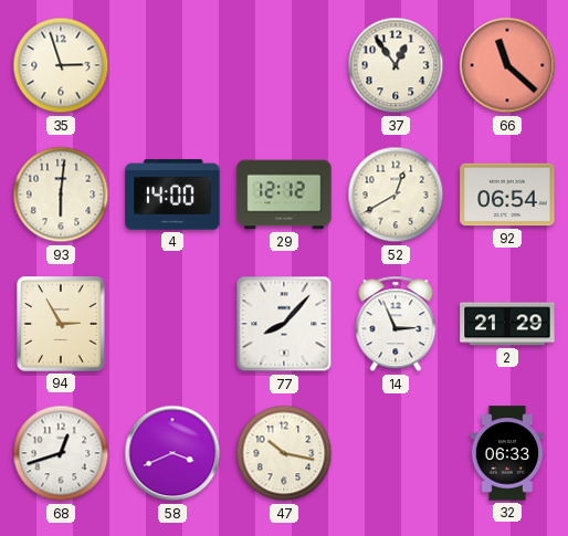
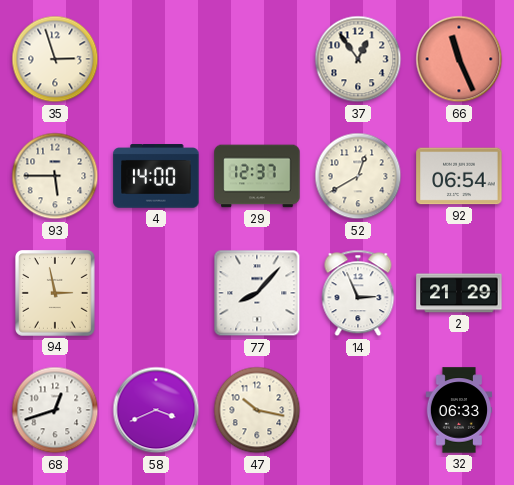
66: 11:22 -> 11:26
93: 6:01 -> 5:45
29: 12:12 -> 12:37
94: 2:55 -> 2:58
